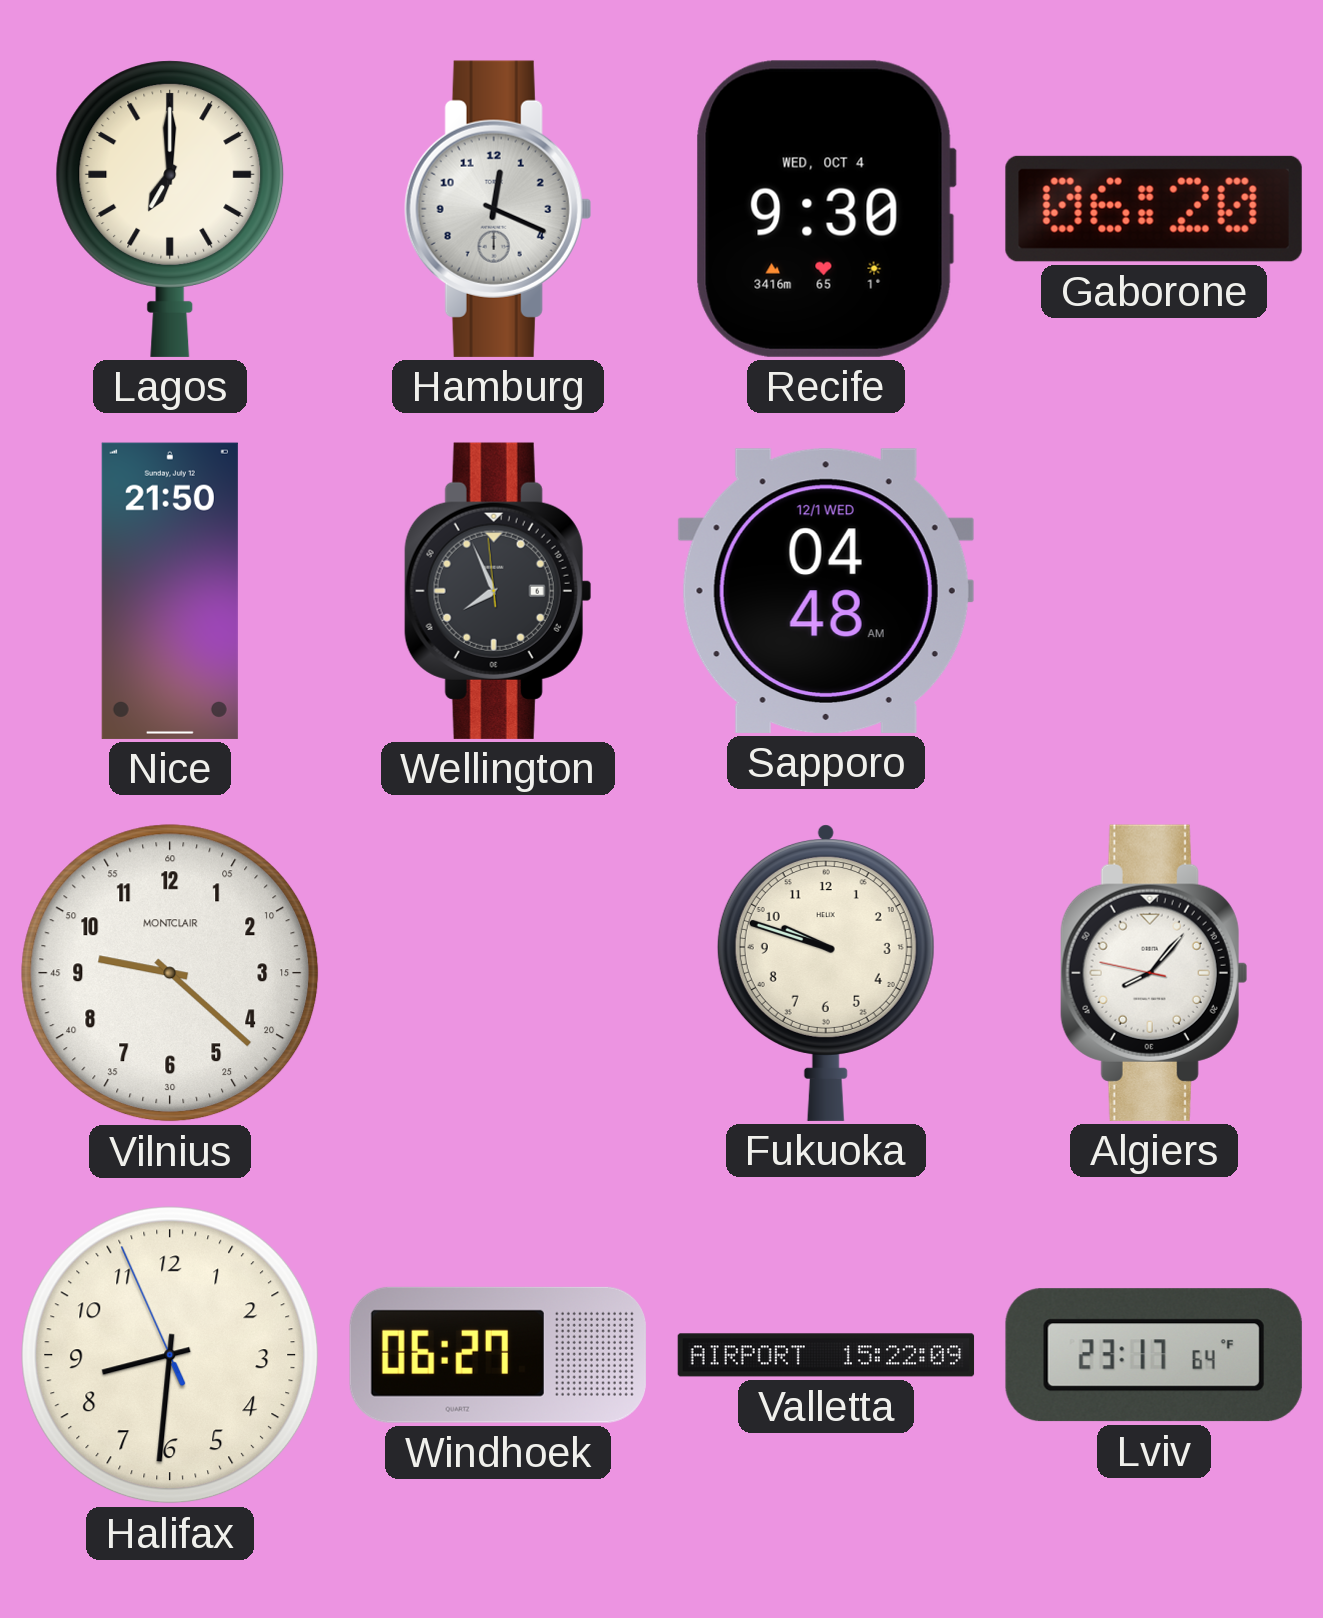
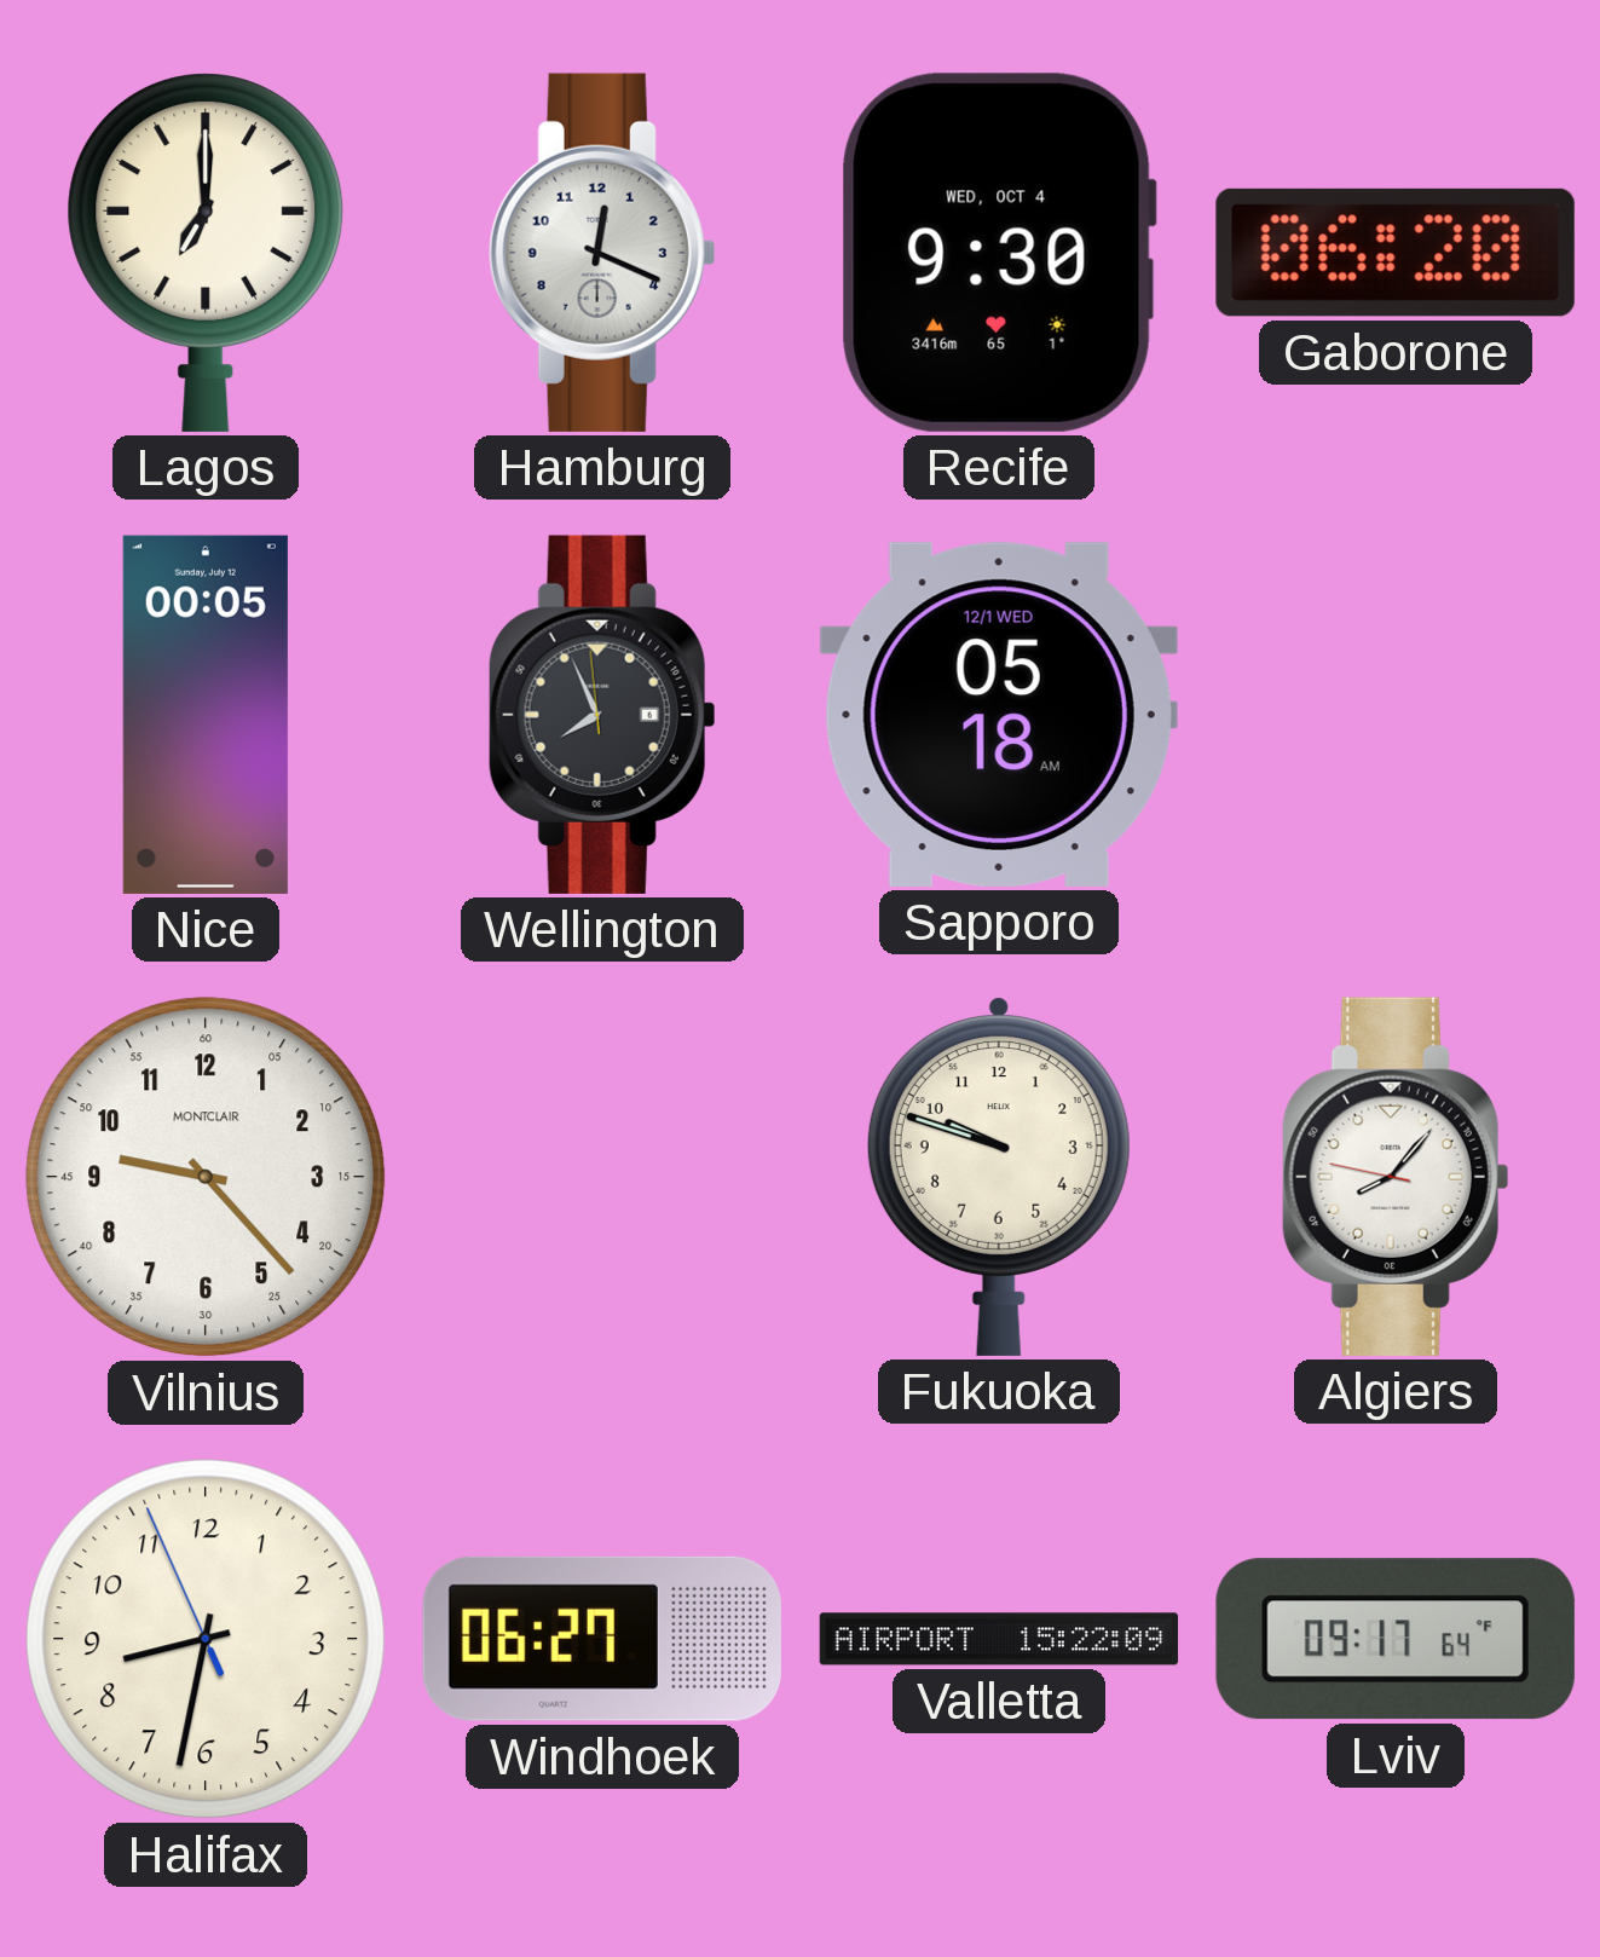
Nice: 21:50 -> 00:05
Sapporo: 04:48 -> 05:18
Vilnius: 9:22 -> 9:23
Halifax: 8:30 -> 8:31
Lviv: 23:17 -> 09:17
